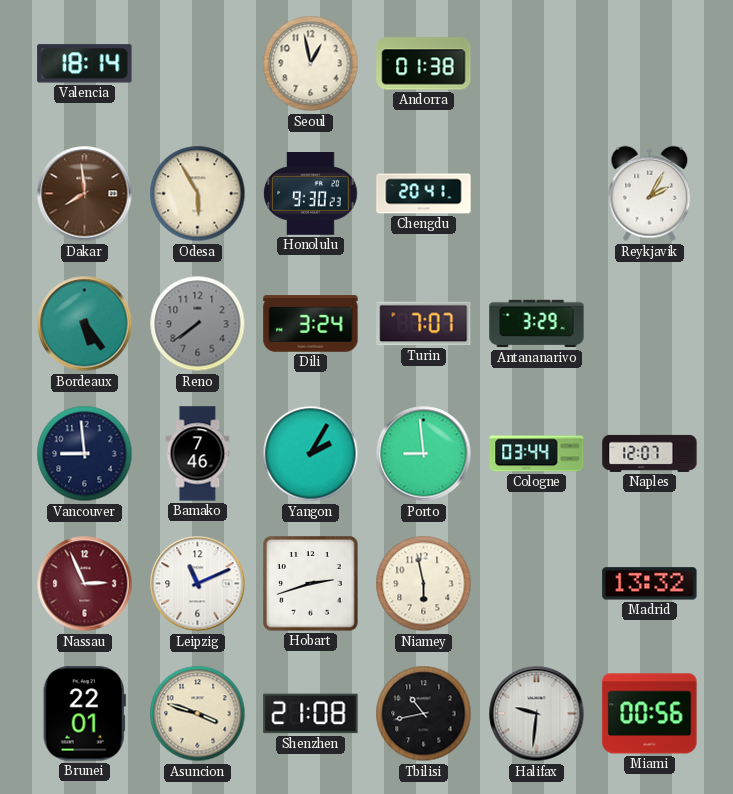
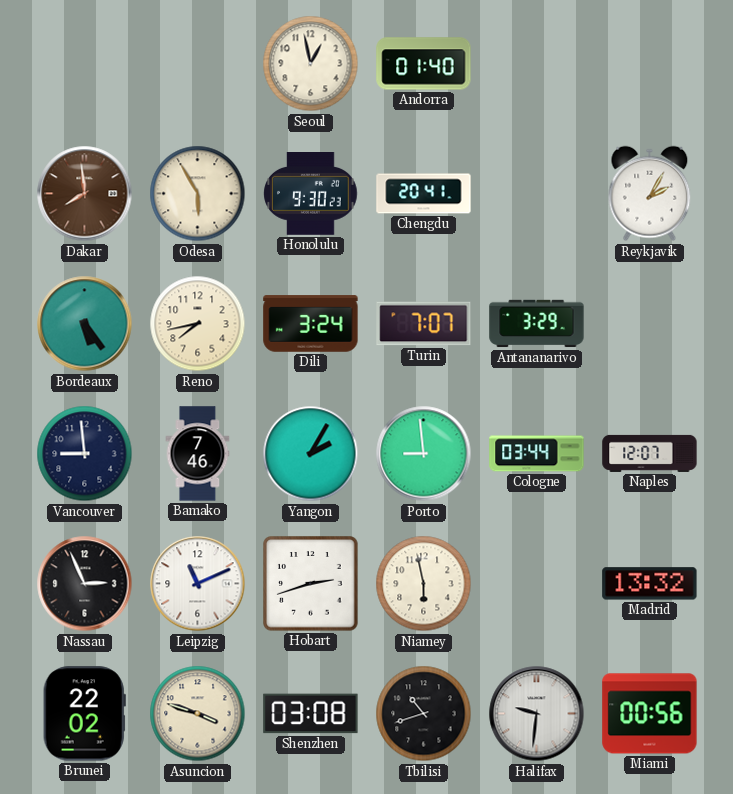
Valencia: 18:14 -> none
Andorra: 01:38 -> 01:40
Reno: 7:39 -> 7:43
Reno dial: grey -> cream
Nassau dial: burgundy -> black
Brunei: 22:01 -> 22:02
Shenzhen: 21:08 -> 03:08
Tbilisi: 10:43 -> 10:42
